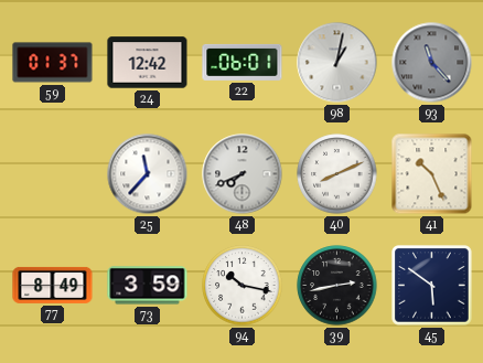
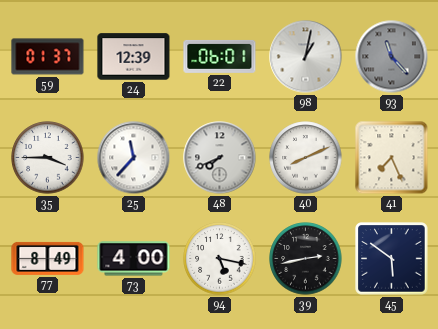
24: 12:42 -> 12:39
35: none -> 3:45
41: 10:26 -> 7:26
73: 3:59 -> 4:00
94: 10:17 -> 5:17
